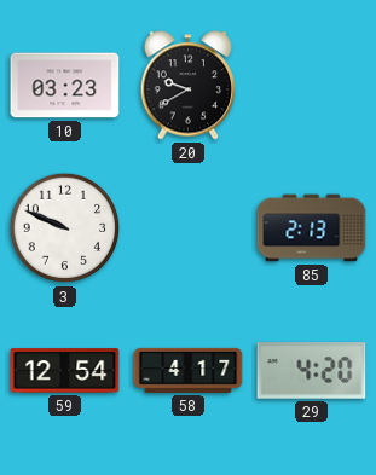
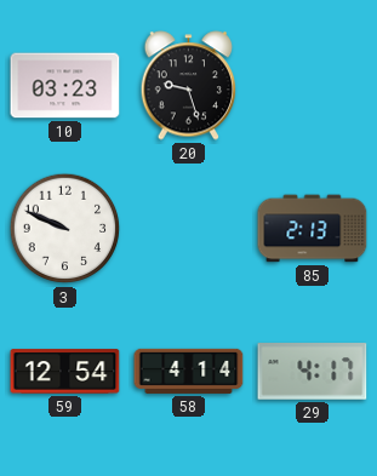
20: 9:40 -> 9:27
58: 4:17 -> 4:14
29: 4:20 -> 4:17
